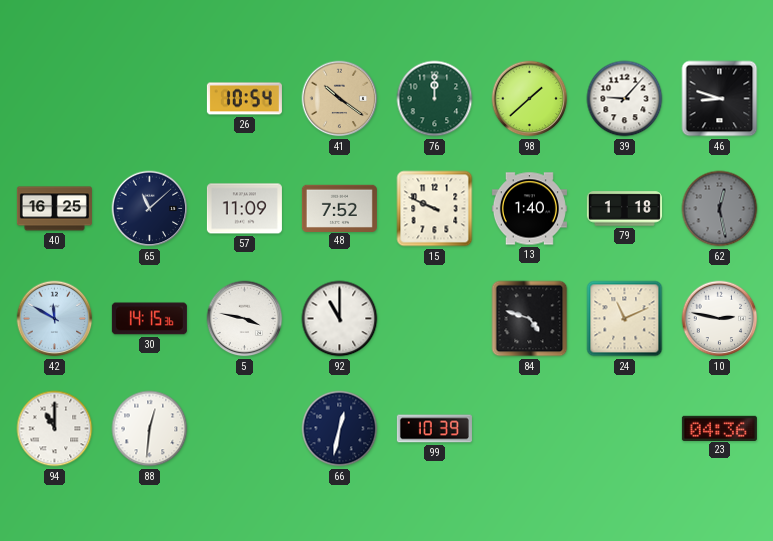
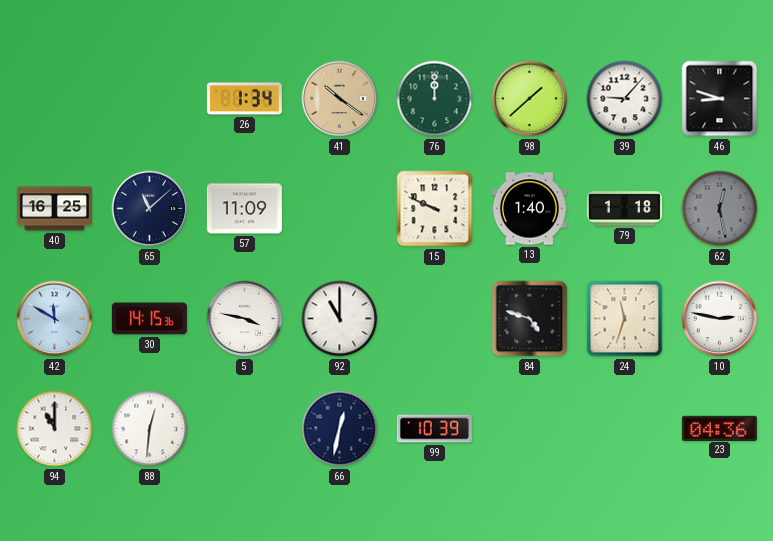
26: 10:54 -> 1:34
48: 7:52 -> none
24: 11:11 -> 11:33
